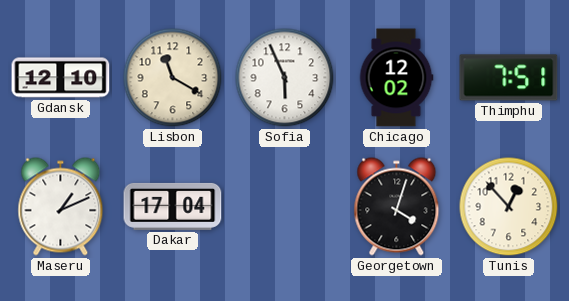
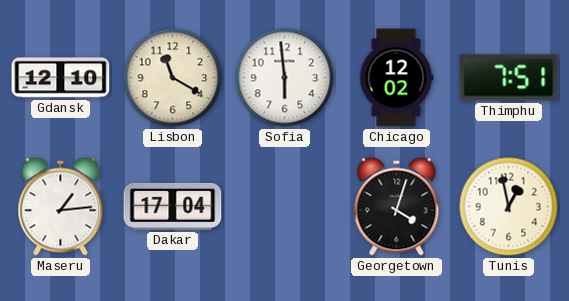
Sofia: 5:56 -> 5:59
Maseru: 1:11 -> 1:14
Tunis: 12:53 -> 12:58
